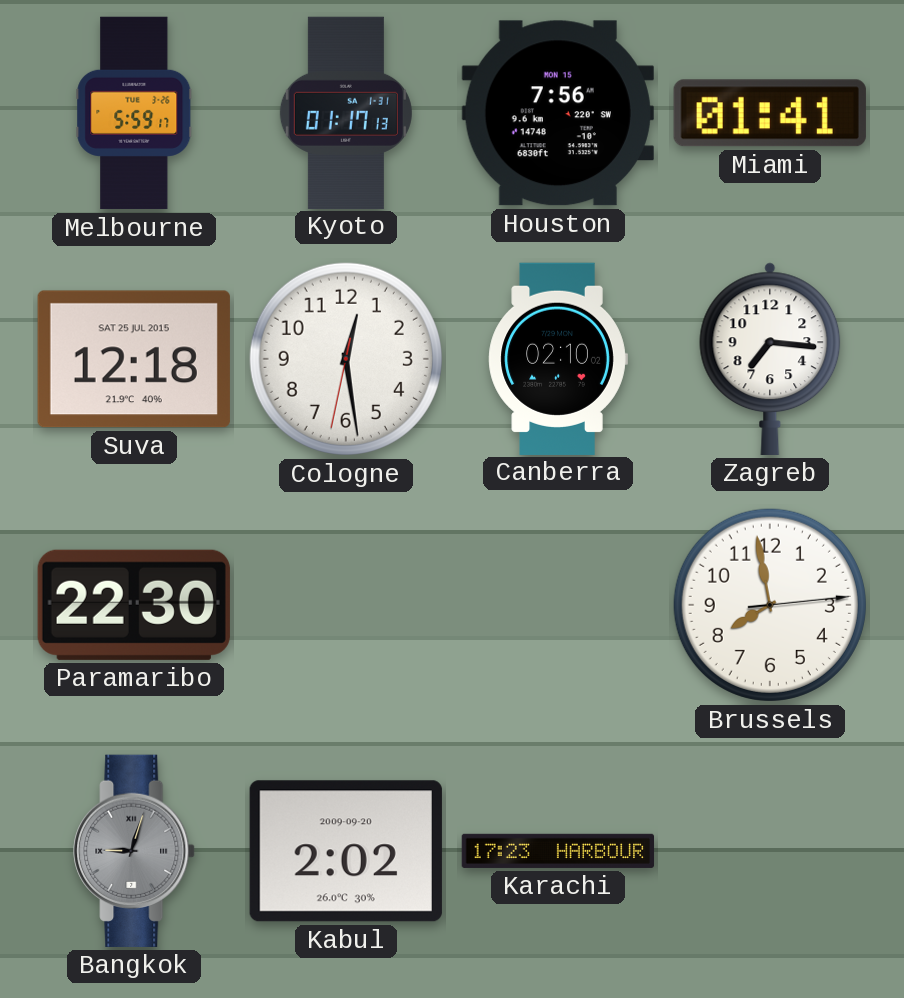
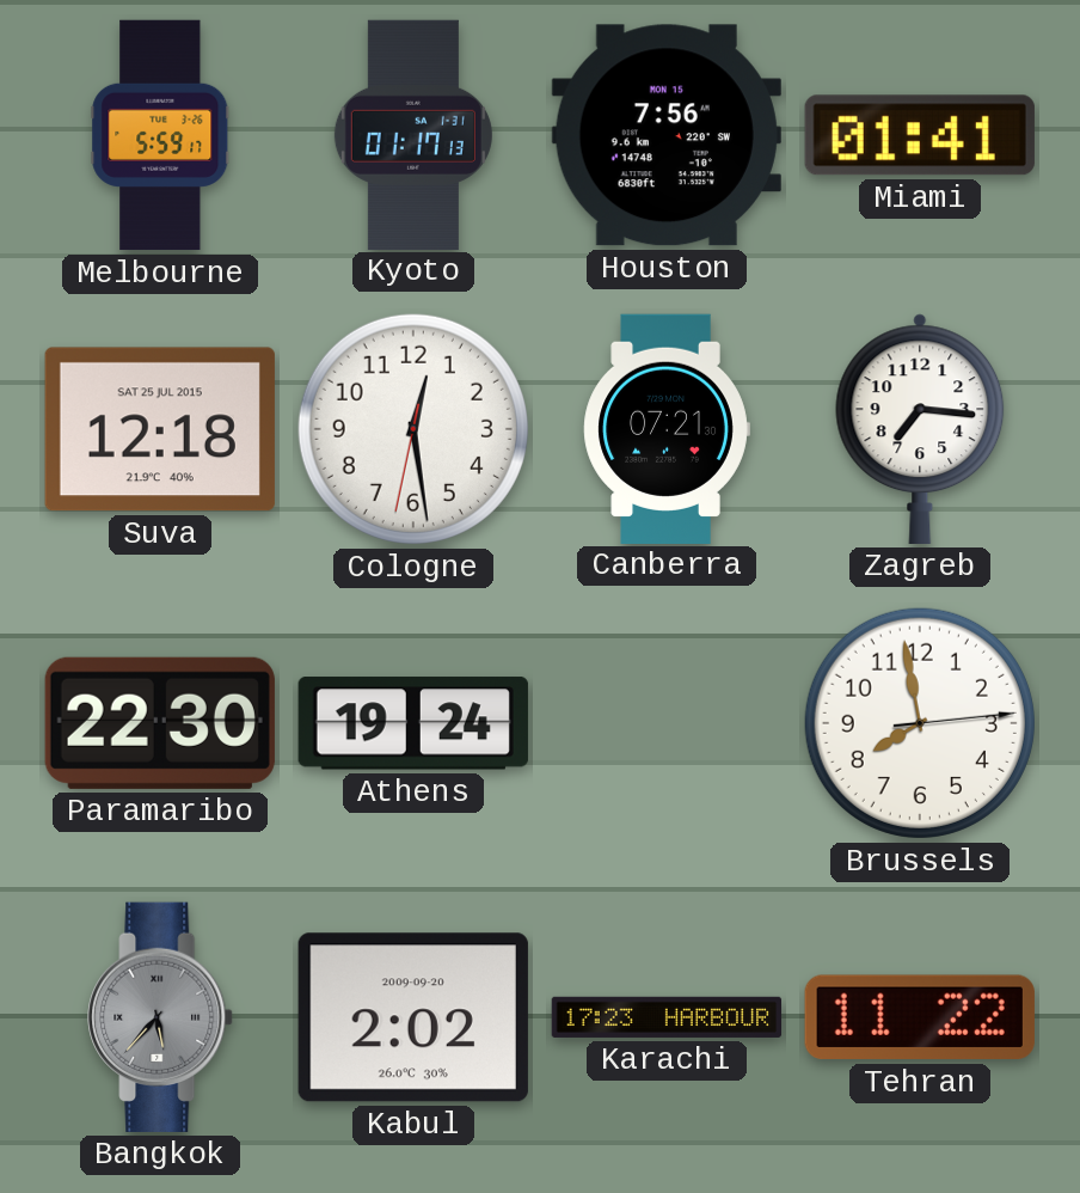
Canberra: 02:10 -> 07:21
Athens: none -> 19:24
Bangkok: 9:03 -> 5:37
Tehran: none -> 11:22
